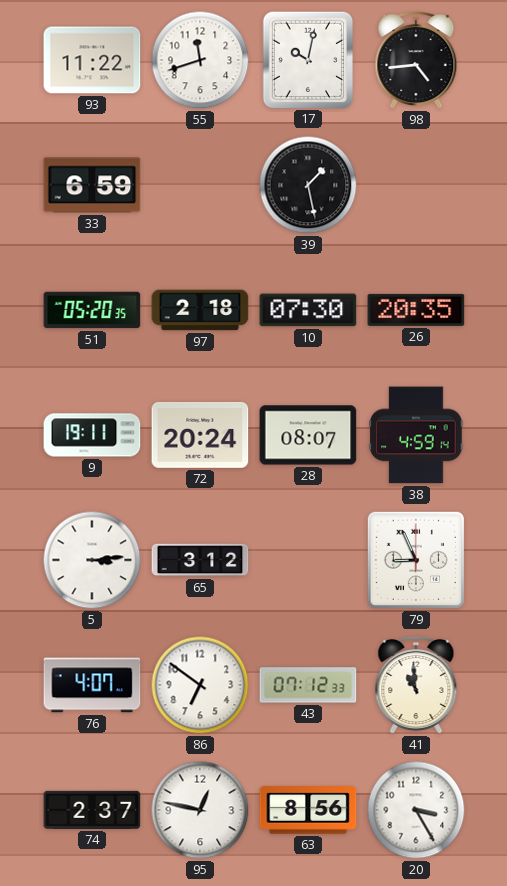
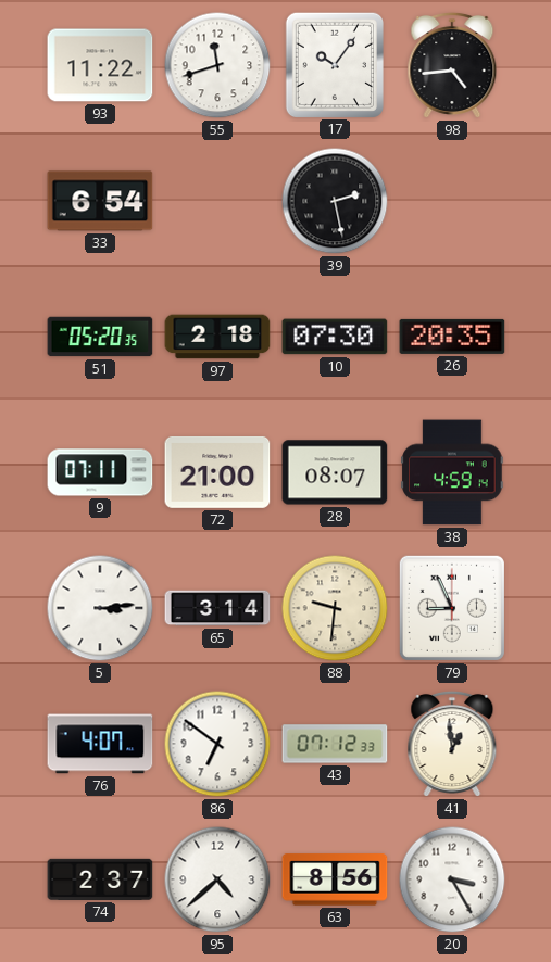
17: 10:02 -> 10:06
33: 6:59 -> 6:54
39: 1:28 -> 2:28
9: 19:11 -> 07:11
72: 20:24 -> 21:00
65: 3:12 -> 3:14
88: none -> 9:31
41: 10:59 -> 12:59
95: 12:47 -> 4:38
